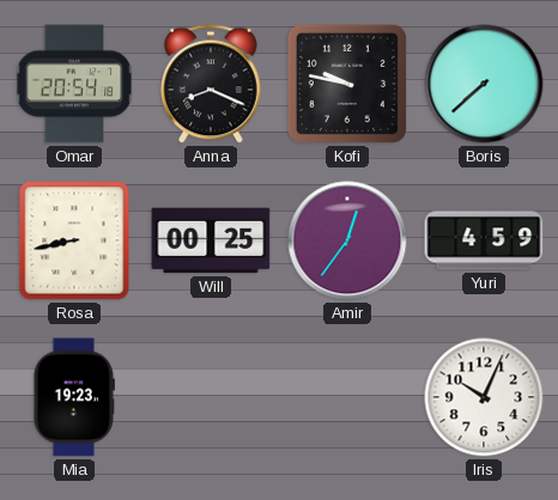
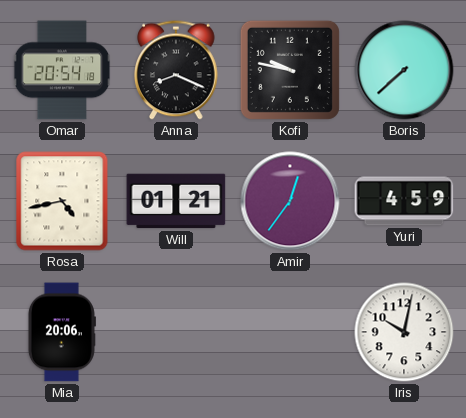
Rosa: 8:43 -> 4:43
Will: 00:25 -> 01:21
Mia: 19:23 -> 20:06
Iris: 10:04 -> 10:02
